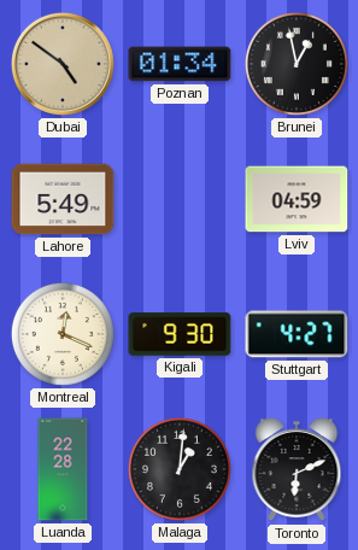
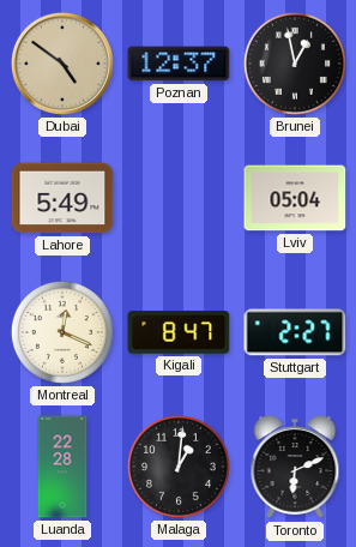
Poznan: 01:34 -> 12:37
Lviv: 04:59 -> 05:04
Kigali: 9:30 -> 8:47
Stuttgart: 4:27 -> 2:27
